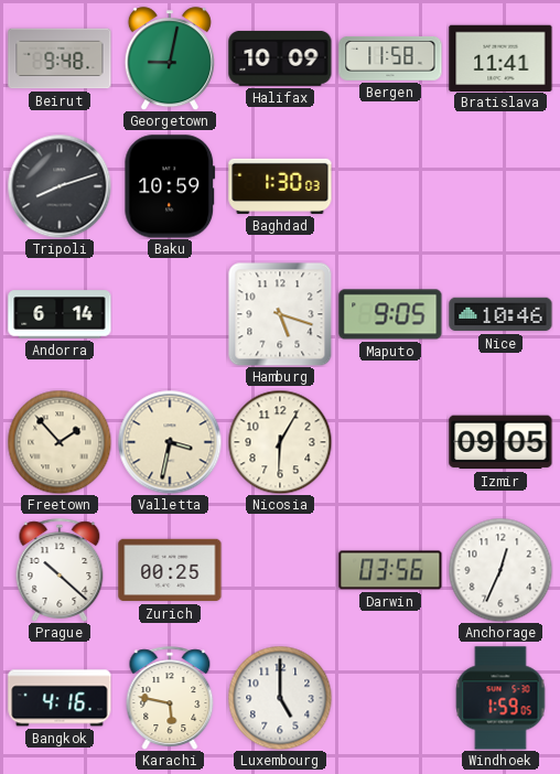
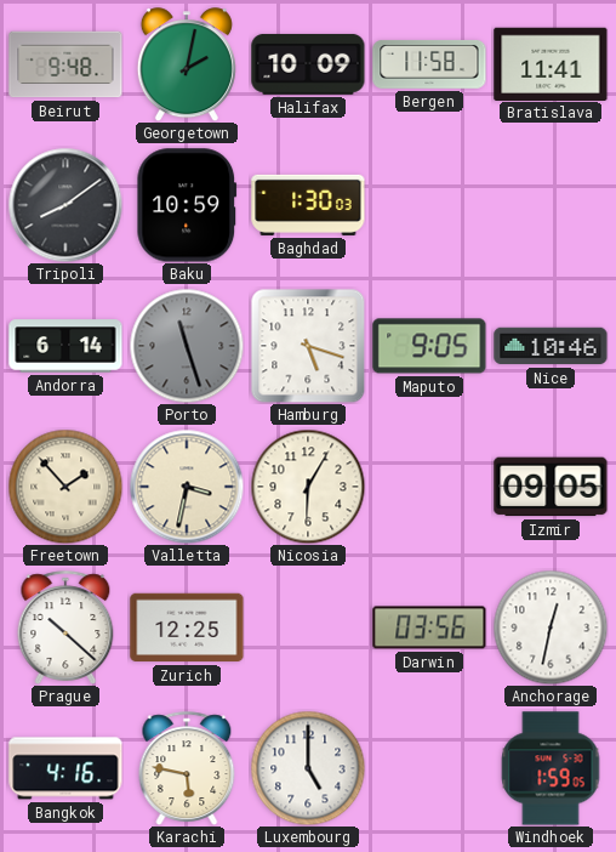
Georgetown: 9:02 -> 2:02
Tripoli: 8:12 -> 8:09
Porto: none -> 11:27
Zurich: 00:25 -> 12:25
Anchorage: 12:34 -> 12:32
